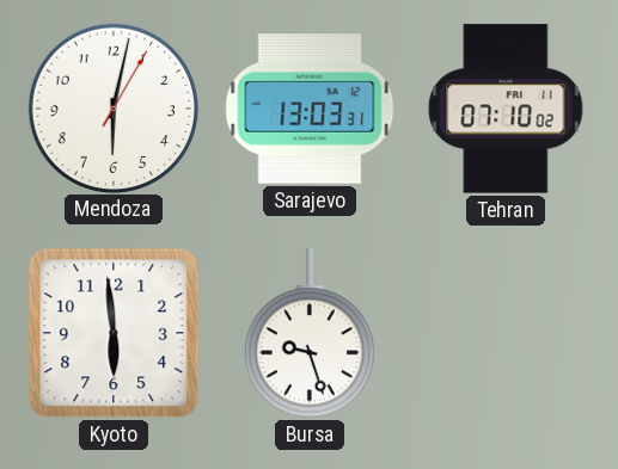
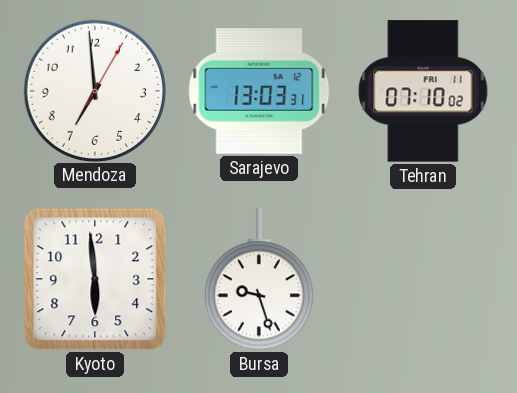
Mendoza: 6:02 -> 6:59
